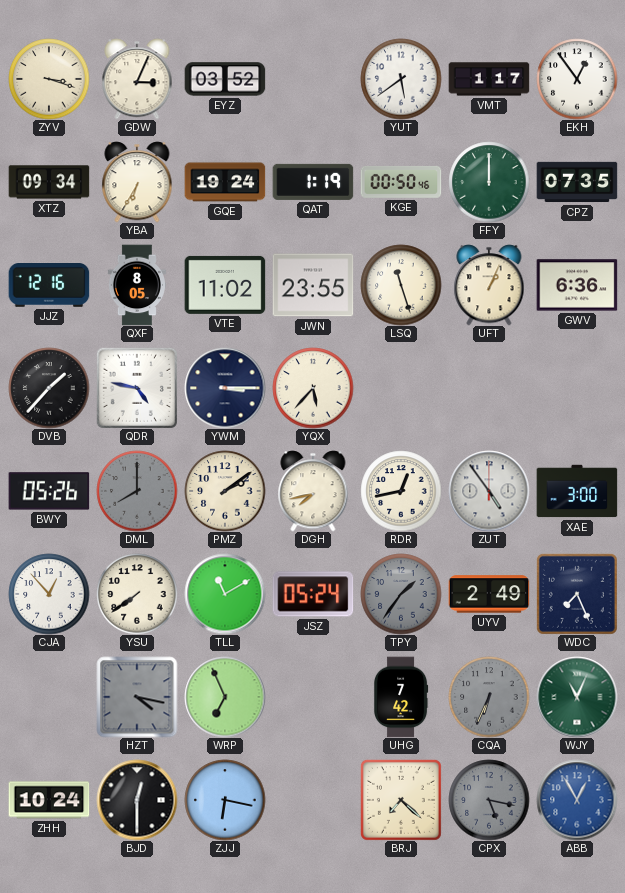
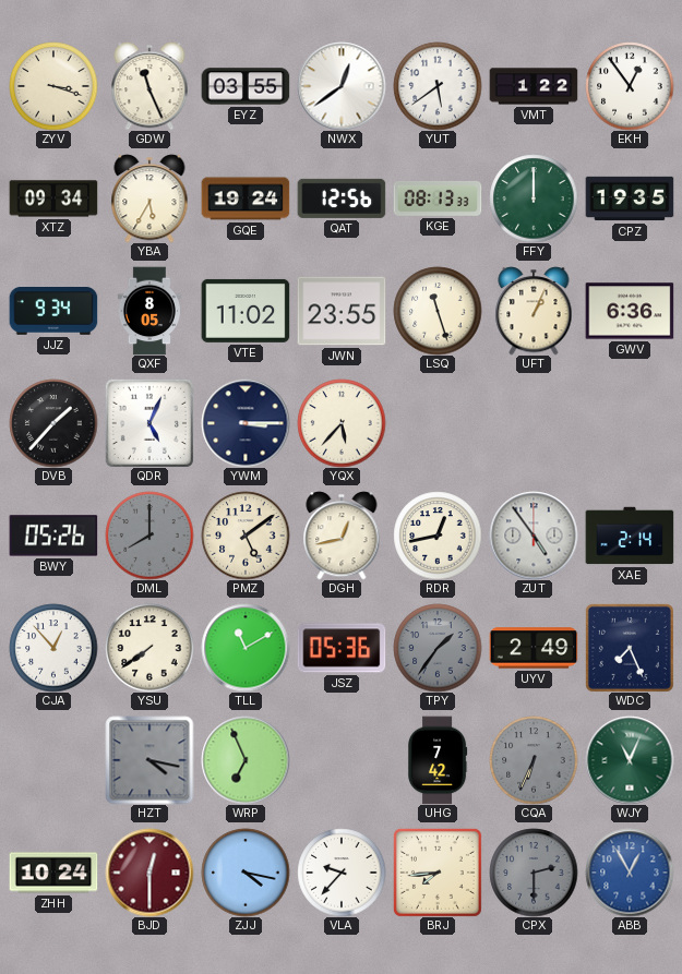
GDW: 3:04 -> 11:26
EYZ: 03:52 -> 03:55
NWX: none -> 12:39
VMT: 1:17 -> 1:22
YBA: 6:35 -> 5:35
QAT: 1:19 -> 12:56
KGE: 00:50 -> 08:13
CPZ: 07:35 -> 19:35
JJZ: 12:16 -> 9:34
QDR: 4:47 -> 5:04
PMZ: 2:09 -> 5:09
DGH: 7:43 -> 12:43
XAE: 3:00 -> 2:14
JSZ: 05:24 -> 05:36
BJD dial: black -> burgundy
ZJJ: 6:17 -> 4:17
VLA: none -> 9:37
BRJ: 7:22 -> 7:44
CPX: 5:17 -> 2:30
